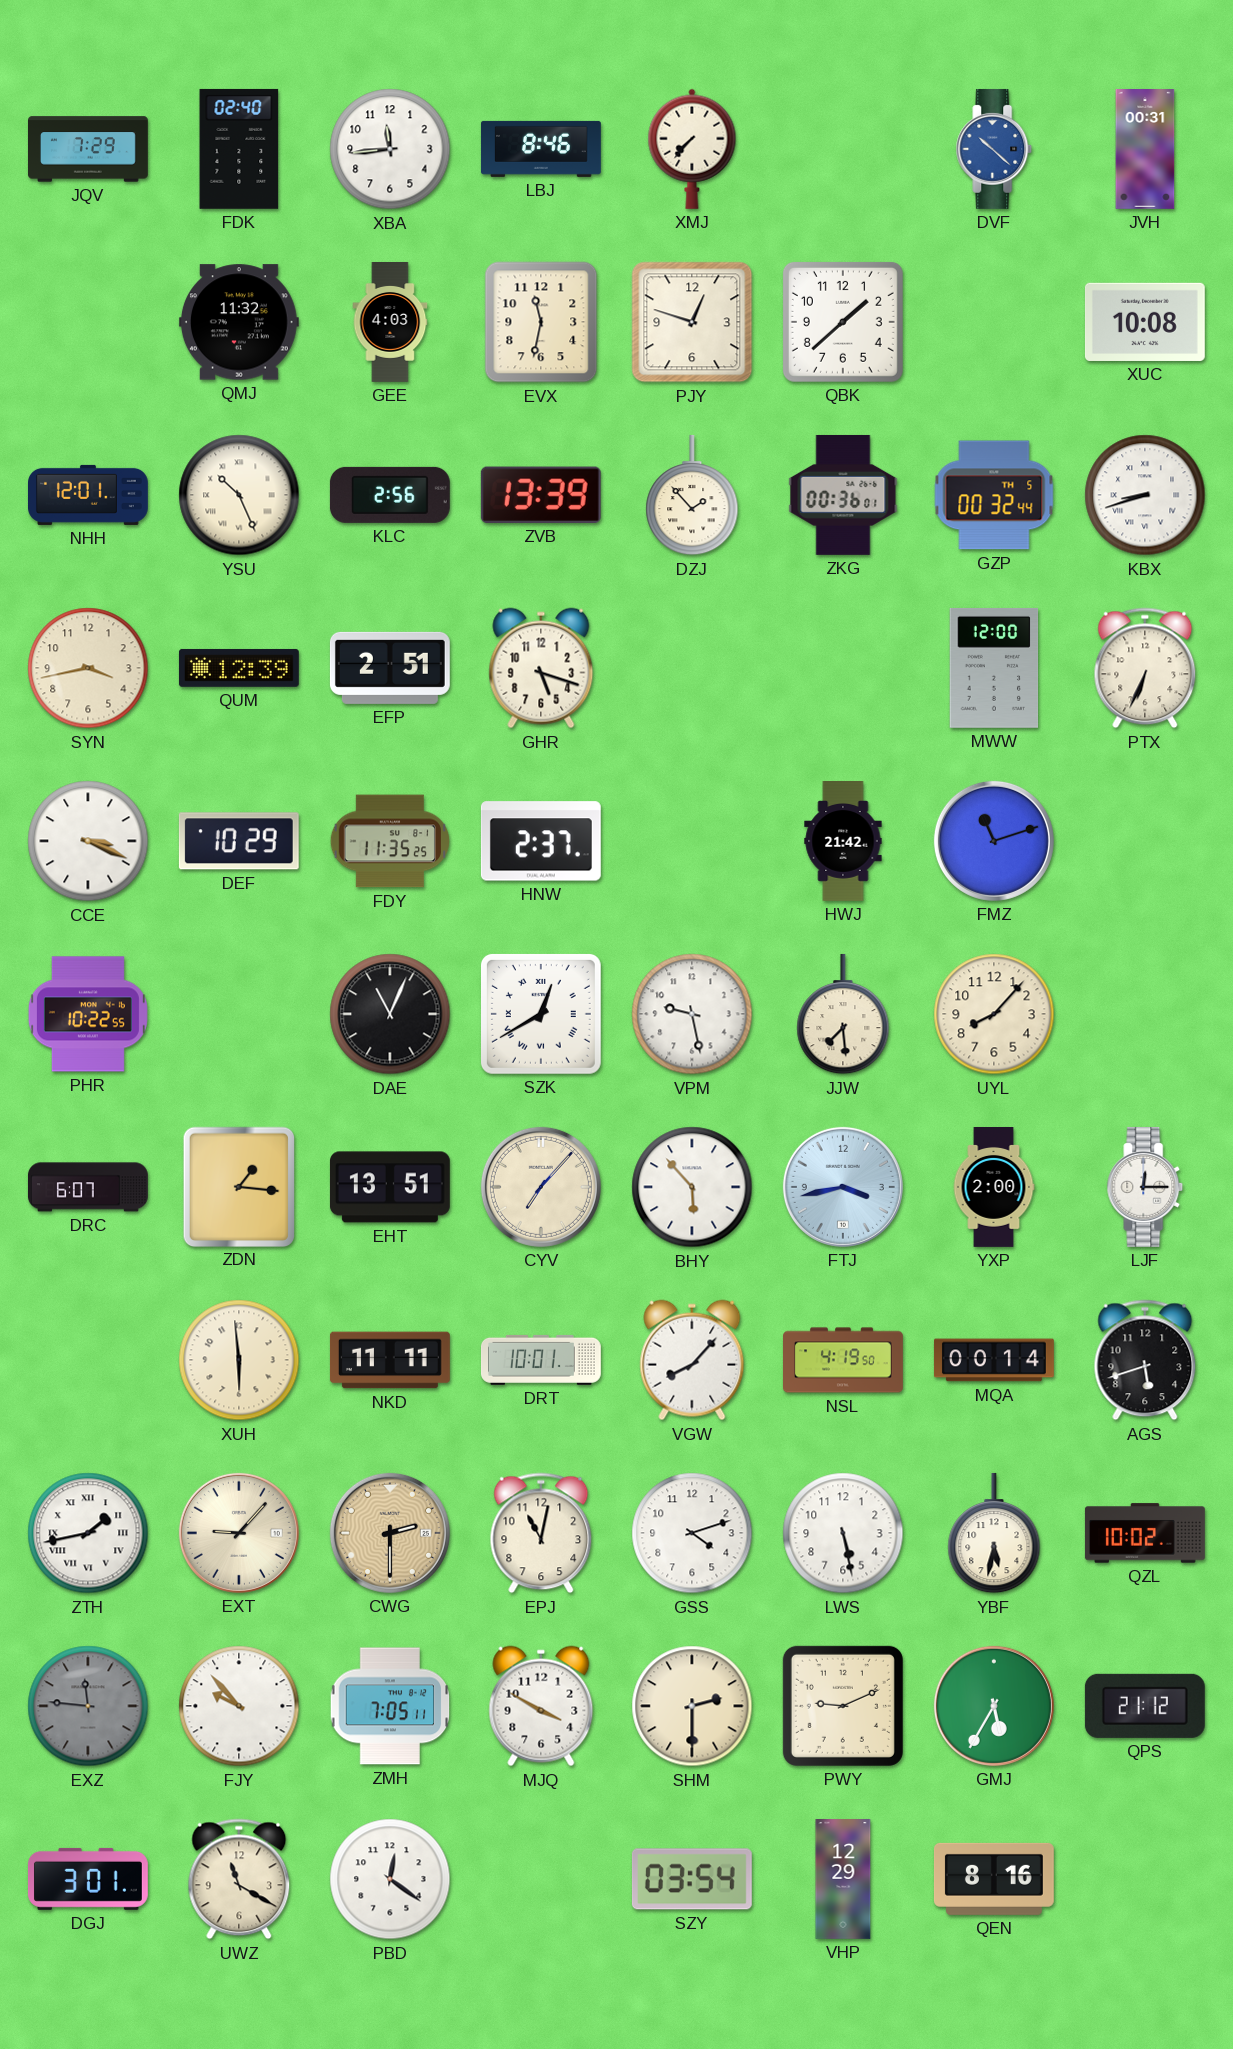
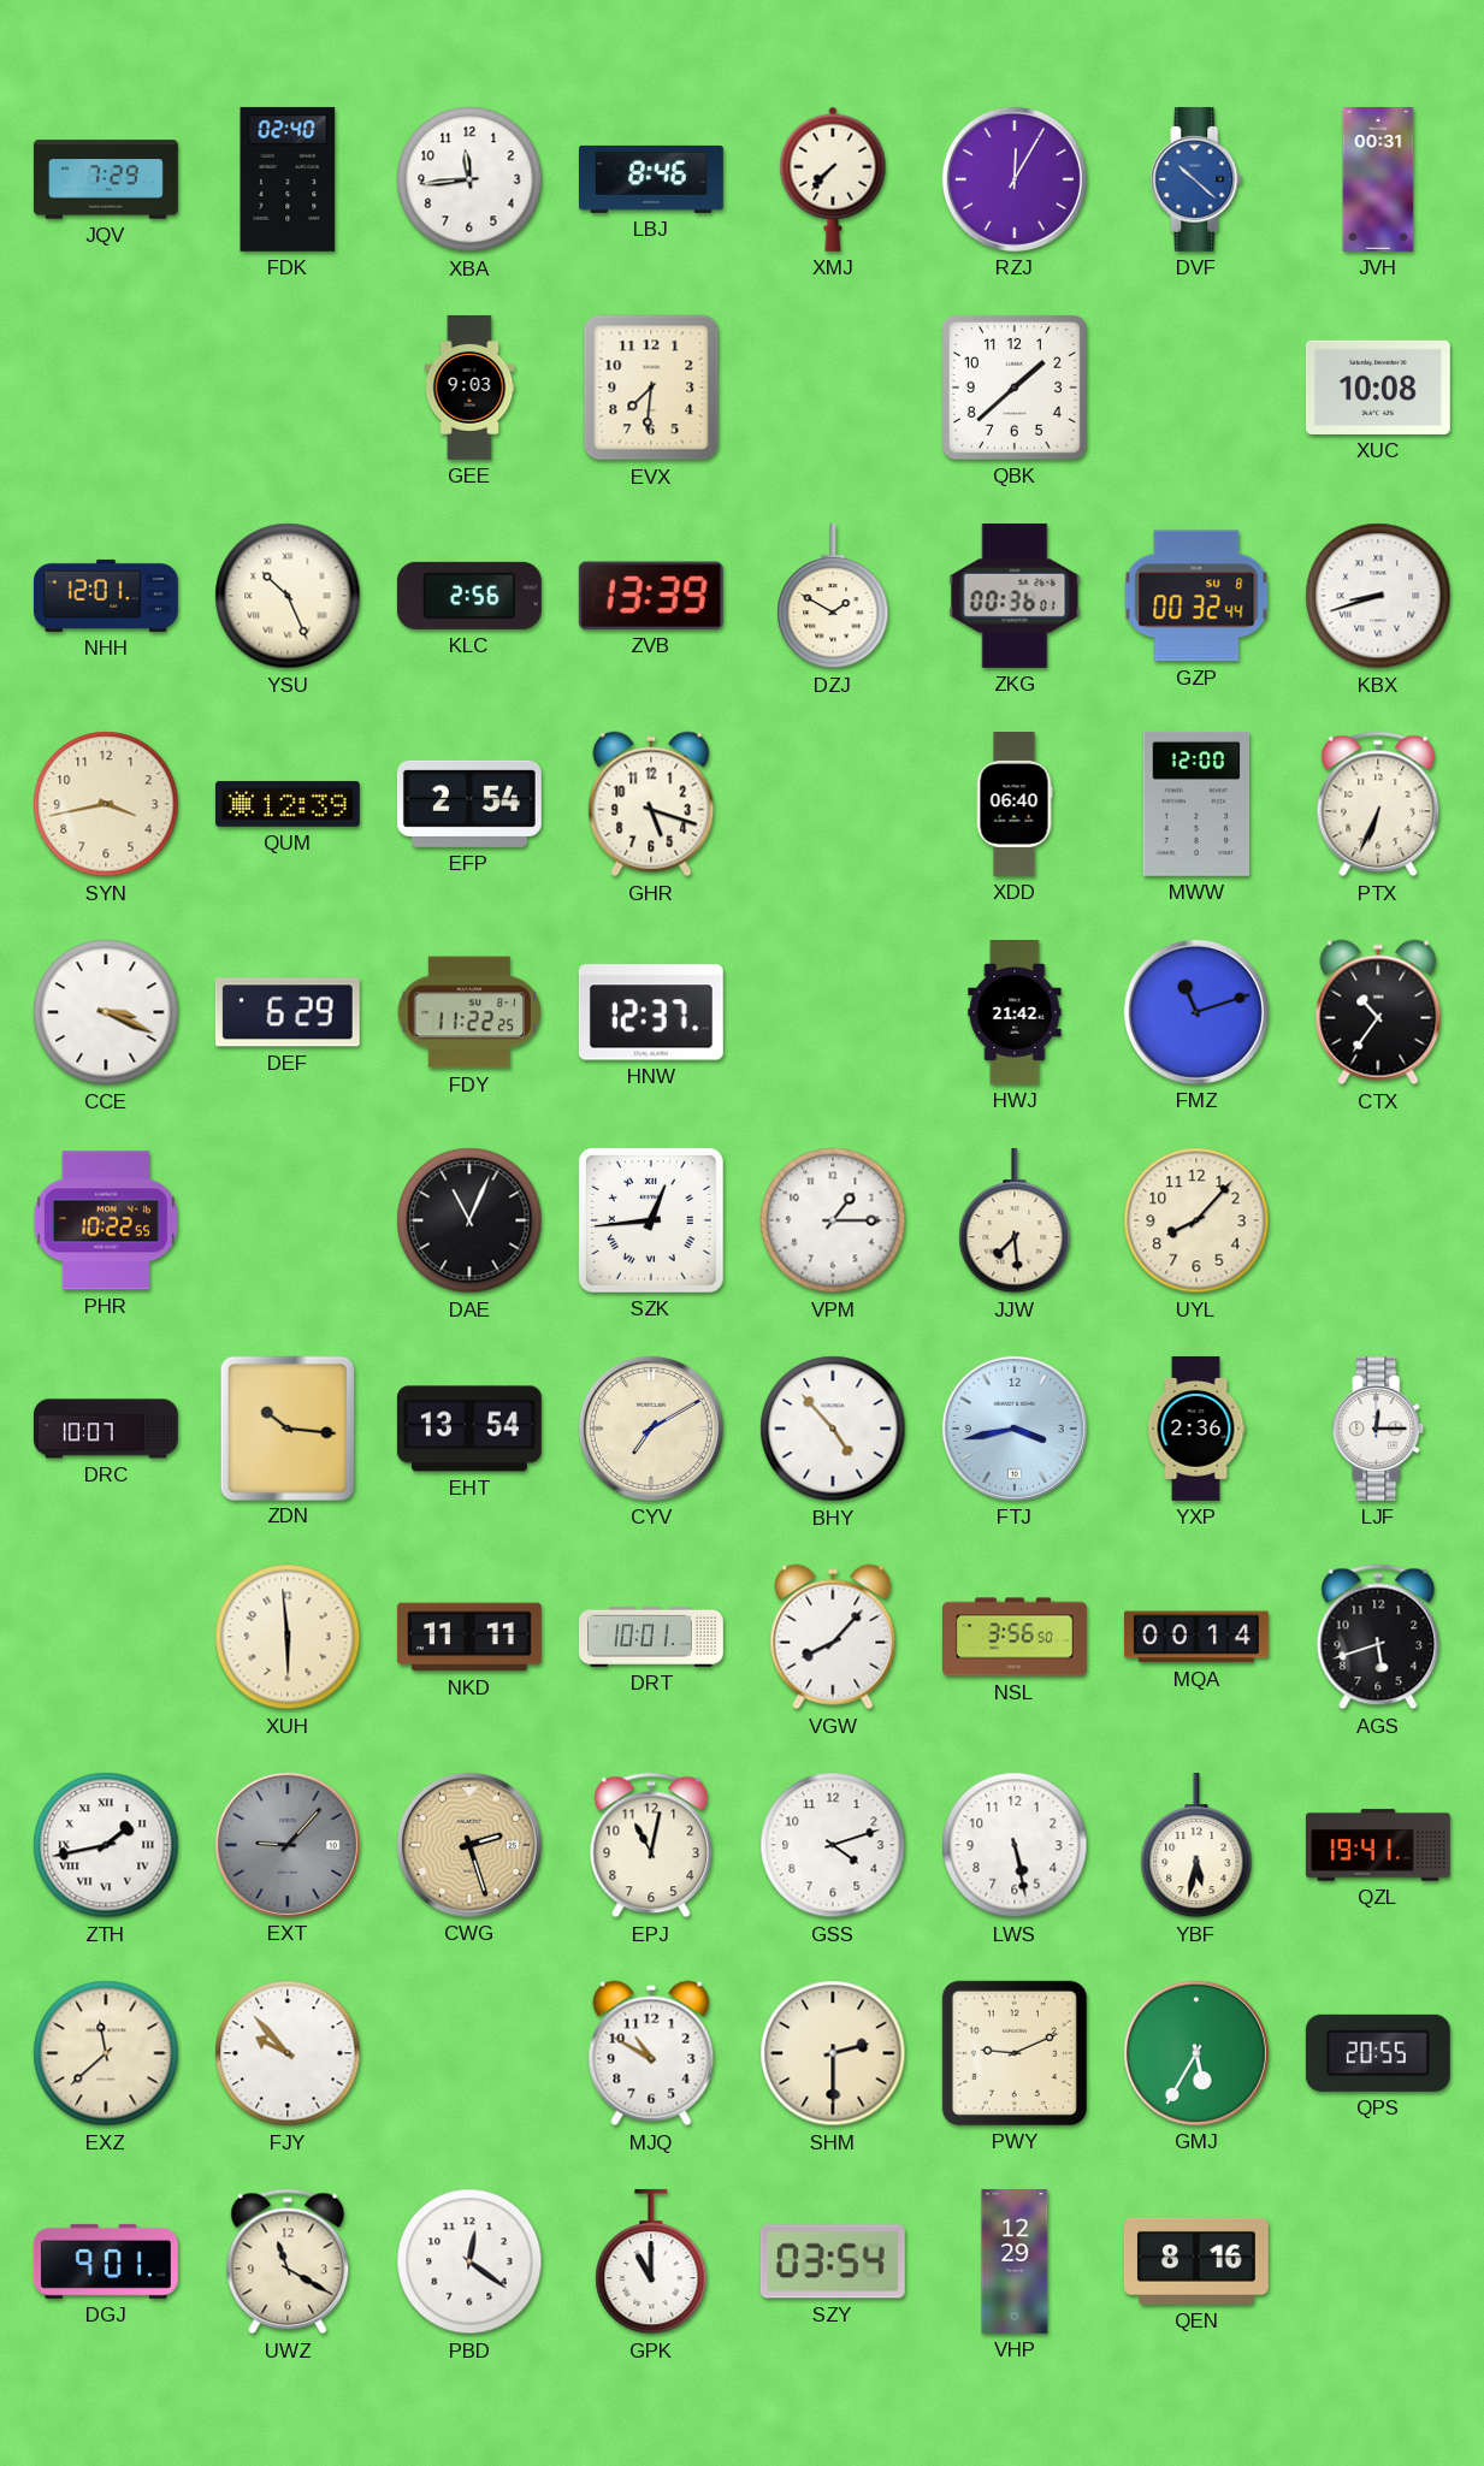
RZJ: none -> 12:05
QMJ: 11:32 -> none
GEE: 4:03 -> 9:03
EVX: 11:32 -> 7:31
PJY: 12:48 -> none
DZJ: 1:53 -> 1:50
GZP date: TH 5 -> SU 8
EFP: 2:51 -> 2:54
XDD: none -> 06:40
DEF: 10:29 -> 6:29
FDY: 11:35 -> 11:22
HNW: 2:37 -> 12:37
CTX: none -> 10:36
SZK: 12:40 -> 12:44
VPM: 9:28 -> 1:15
DRC: 6:07 -> 10:07
ZDN: 1:16 -> 10:16
EHT: 13:51 -> 13:54
CYV: 7:07 -> 7:10
BHY: 5:53 -> 4:53
YXP: 2:00 -> 2:36
NSL: 4:19 -> 3:56
EXT dial: cream -> grey
CWG: 2:30 -> 2:27
QZL: 10:02 -> 19:41
EXZ: 11:46 -> 11:38
EXZ dial: grey -> cream
ZMH: 7:05 -> none
MJQ: 3:50 -> 10:50
QPS: 21:12 -> 20:55
DGJ: 3:01 -> 9:01
GPK: none -> 11:00
